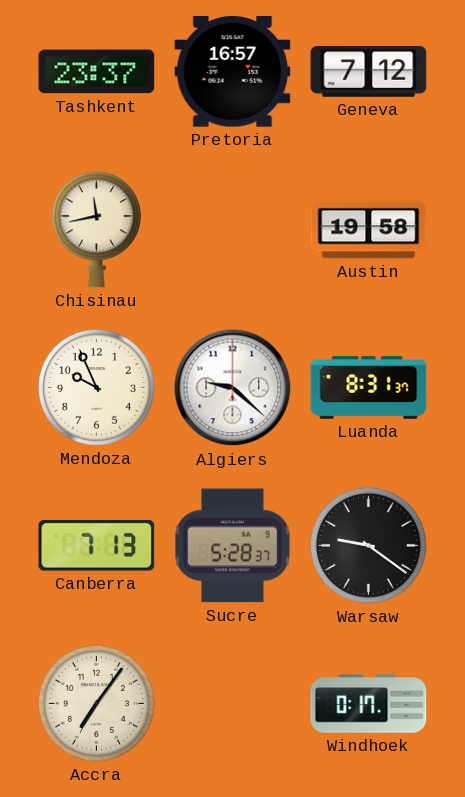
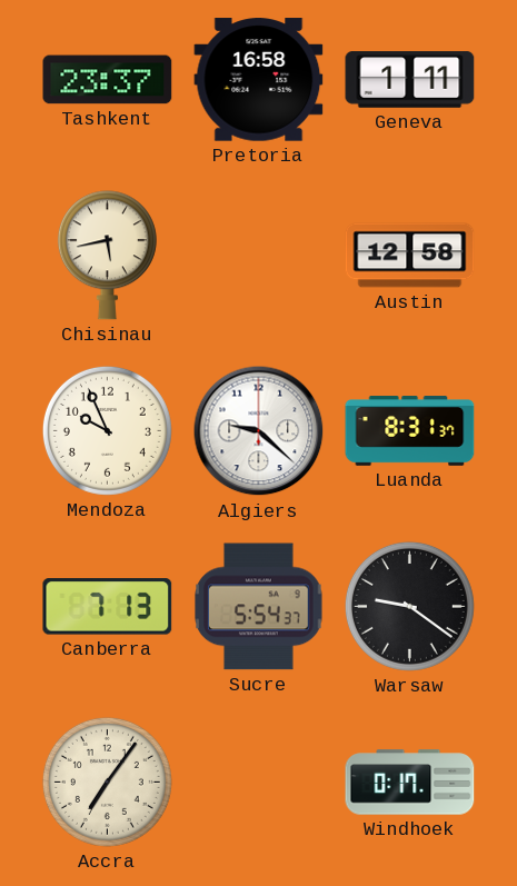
Pretoria: 16:57 -> 16:58
Geneva: 7:12 -> 1:11
Chisinau: 11:43 -> 5:43
Austin: 19:58 -> 12:58
Sucre: 5:28 -> 5:54
